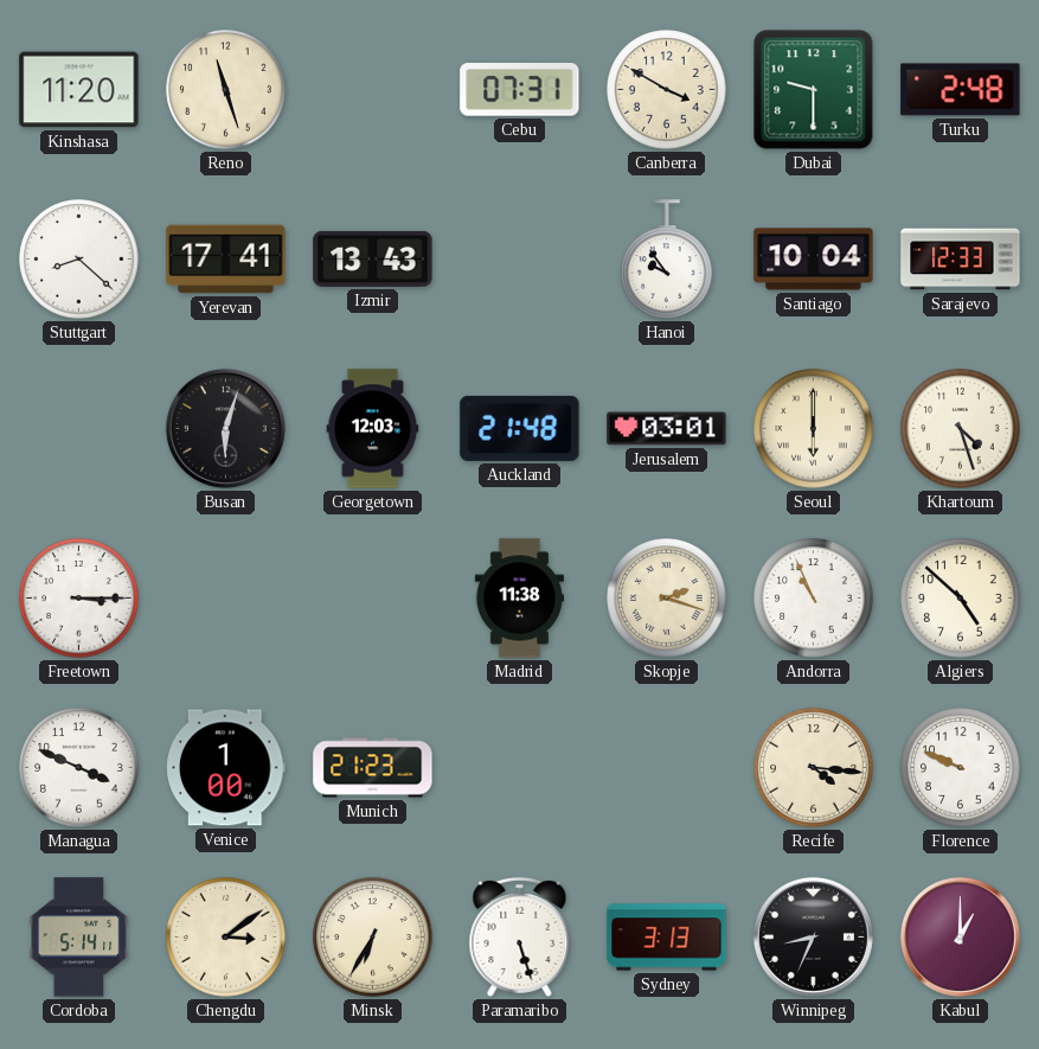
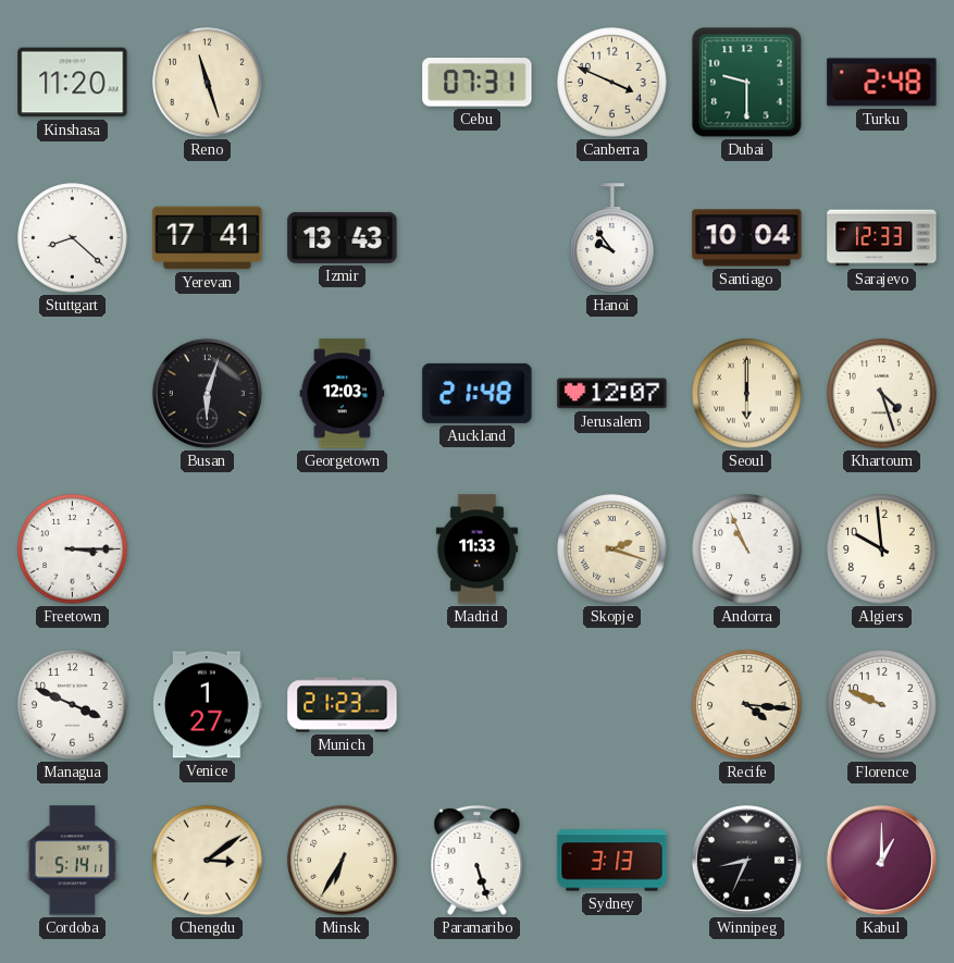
Canberra: 3:50 -> 3:49
Jerusalem: 03:01 -> 12:07
Madrid: 11:38 -> 11:33
Algiers: 4:52 -> 9:59
Venice: 1:00 -> 1:27
